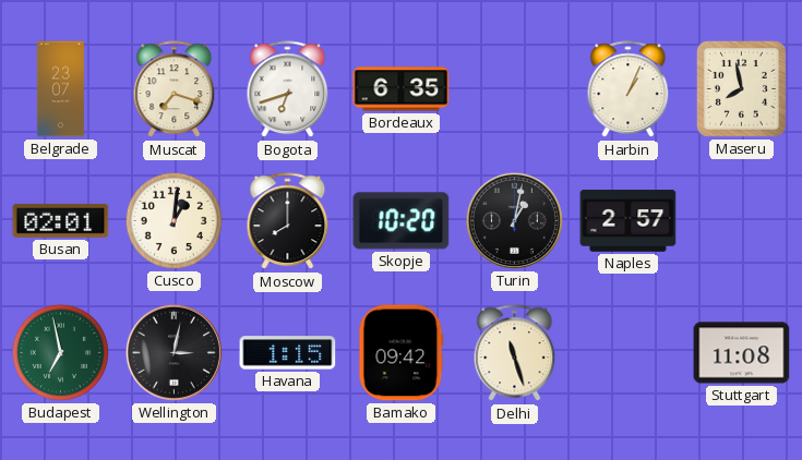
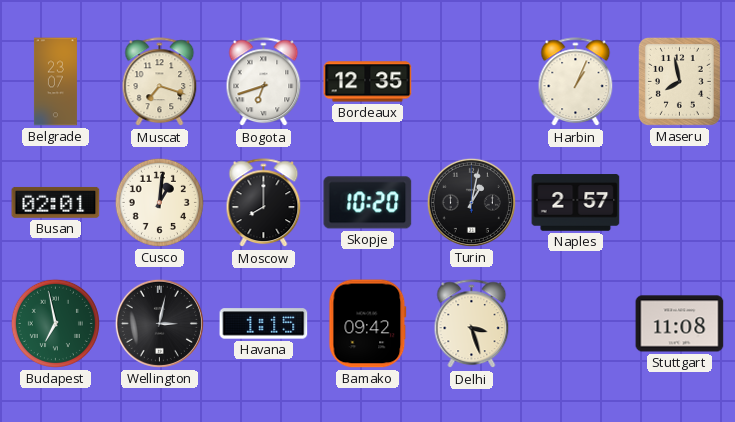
Bordeaux: 6:35 -> 12:35
Delhi: 11:27 -> 3:27
